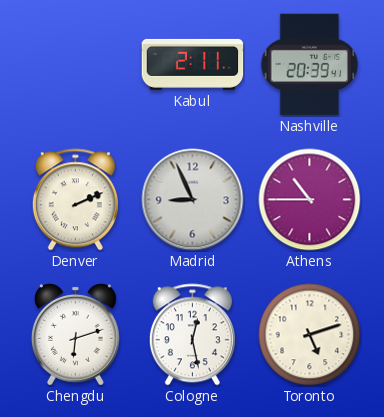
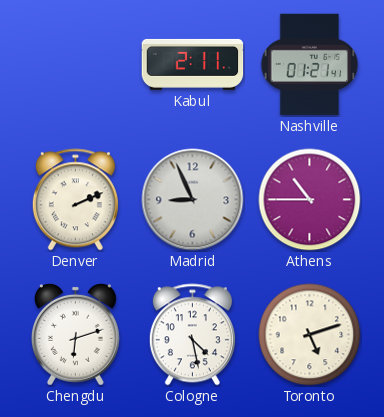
Nashville: 20:39 -> 01:21
Cologne: 12:28 -> 4:28
